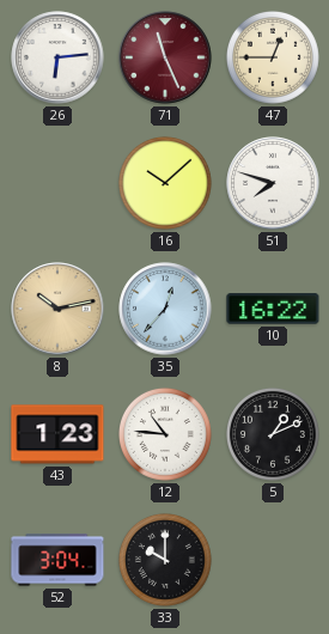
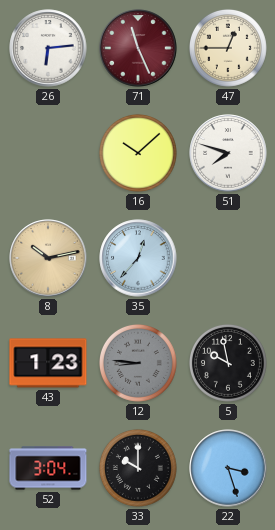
10: 16:22 -> none
12: 10:46 -> 8:46
12 dial: white -> grey
5: 1:11 -> 9:58
22: none -> 3:27
